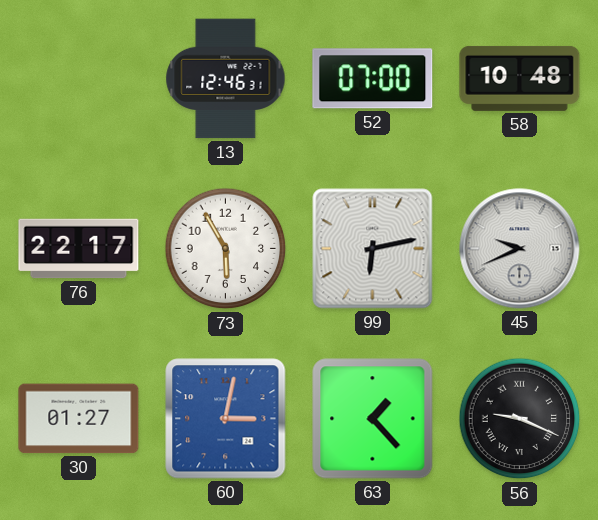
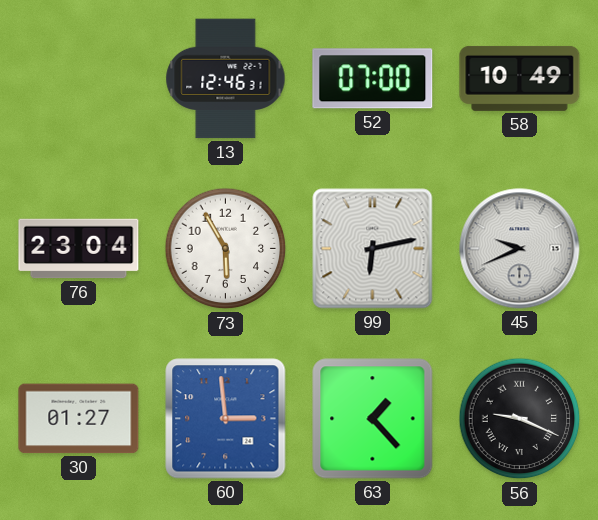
58: 10:48 -> 10:49
76: 22:17 -> 23:04
60: 3:02 -> 2:59
